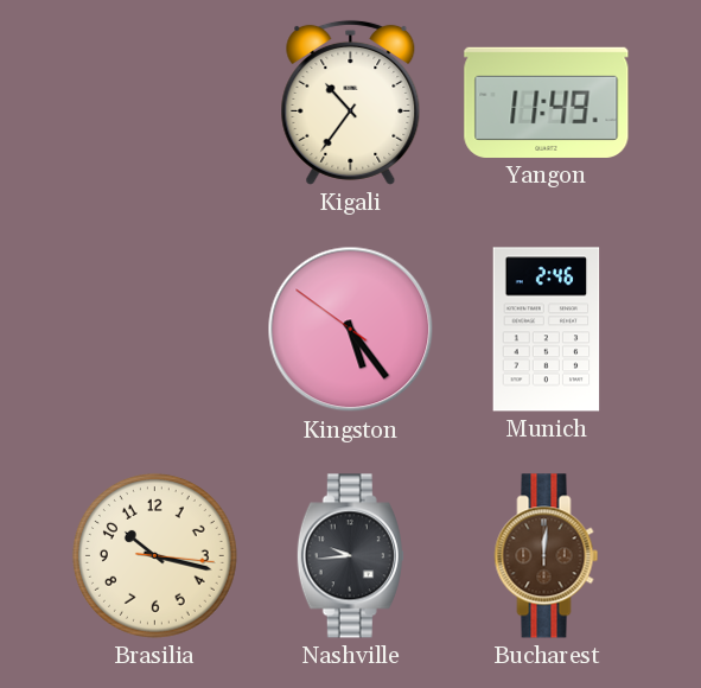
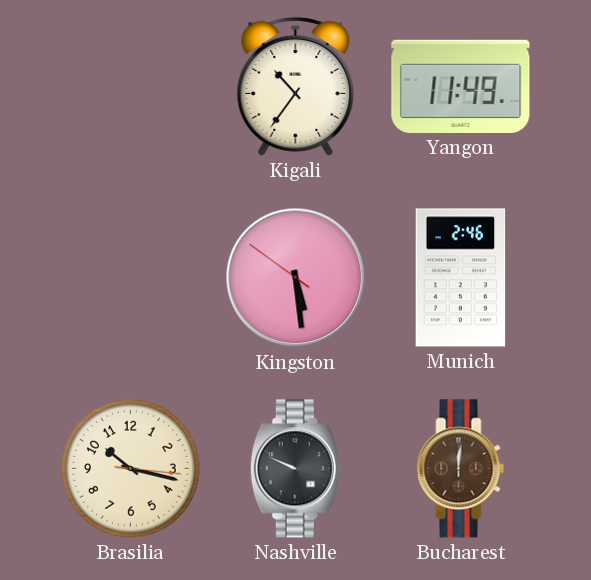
Kingston: 5:23 -> 5:28
Nashville: 9:44 -> 9:49
